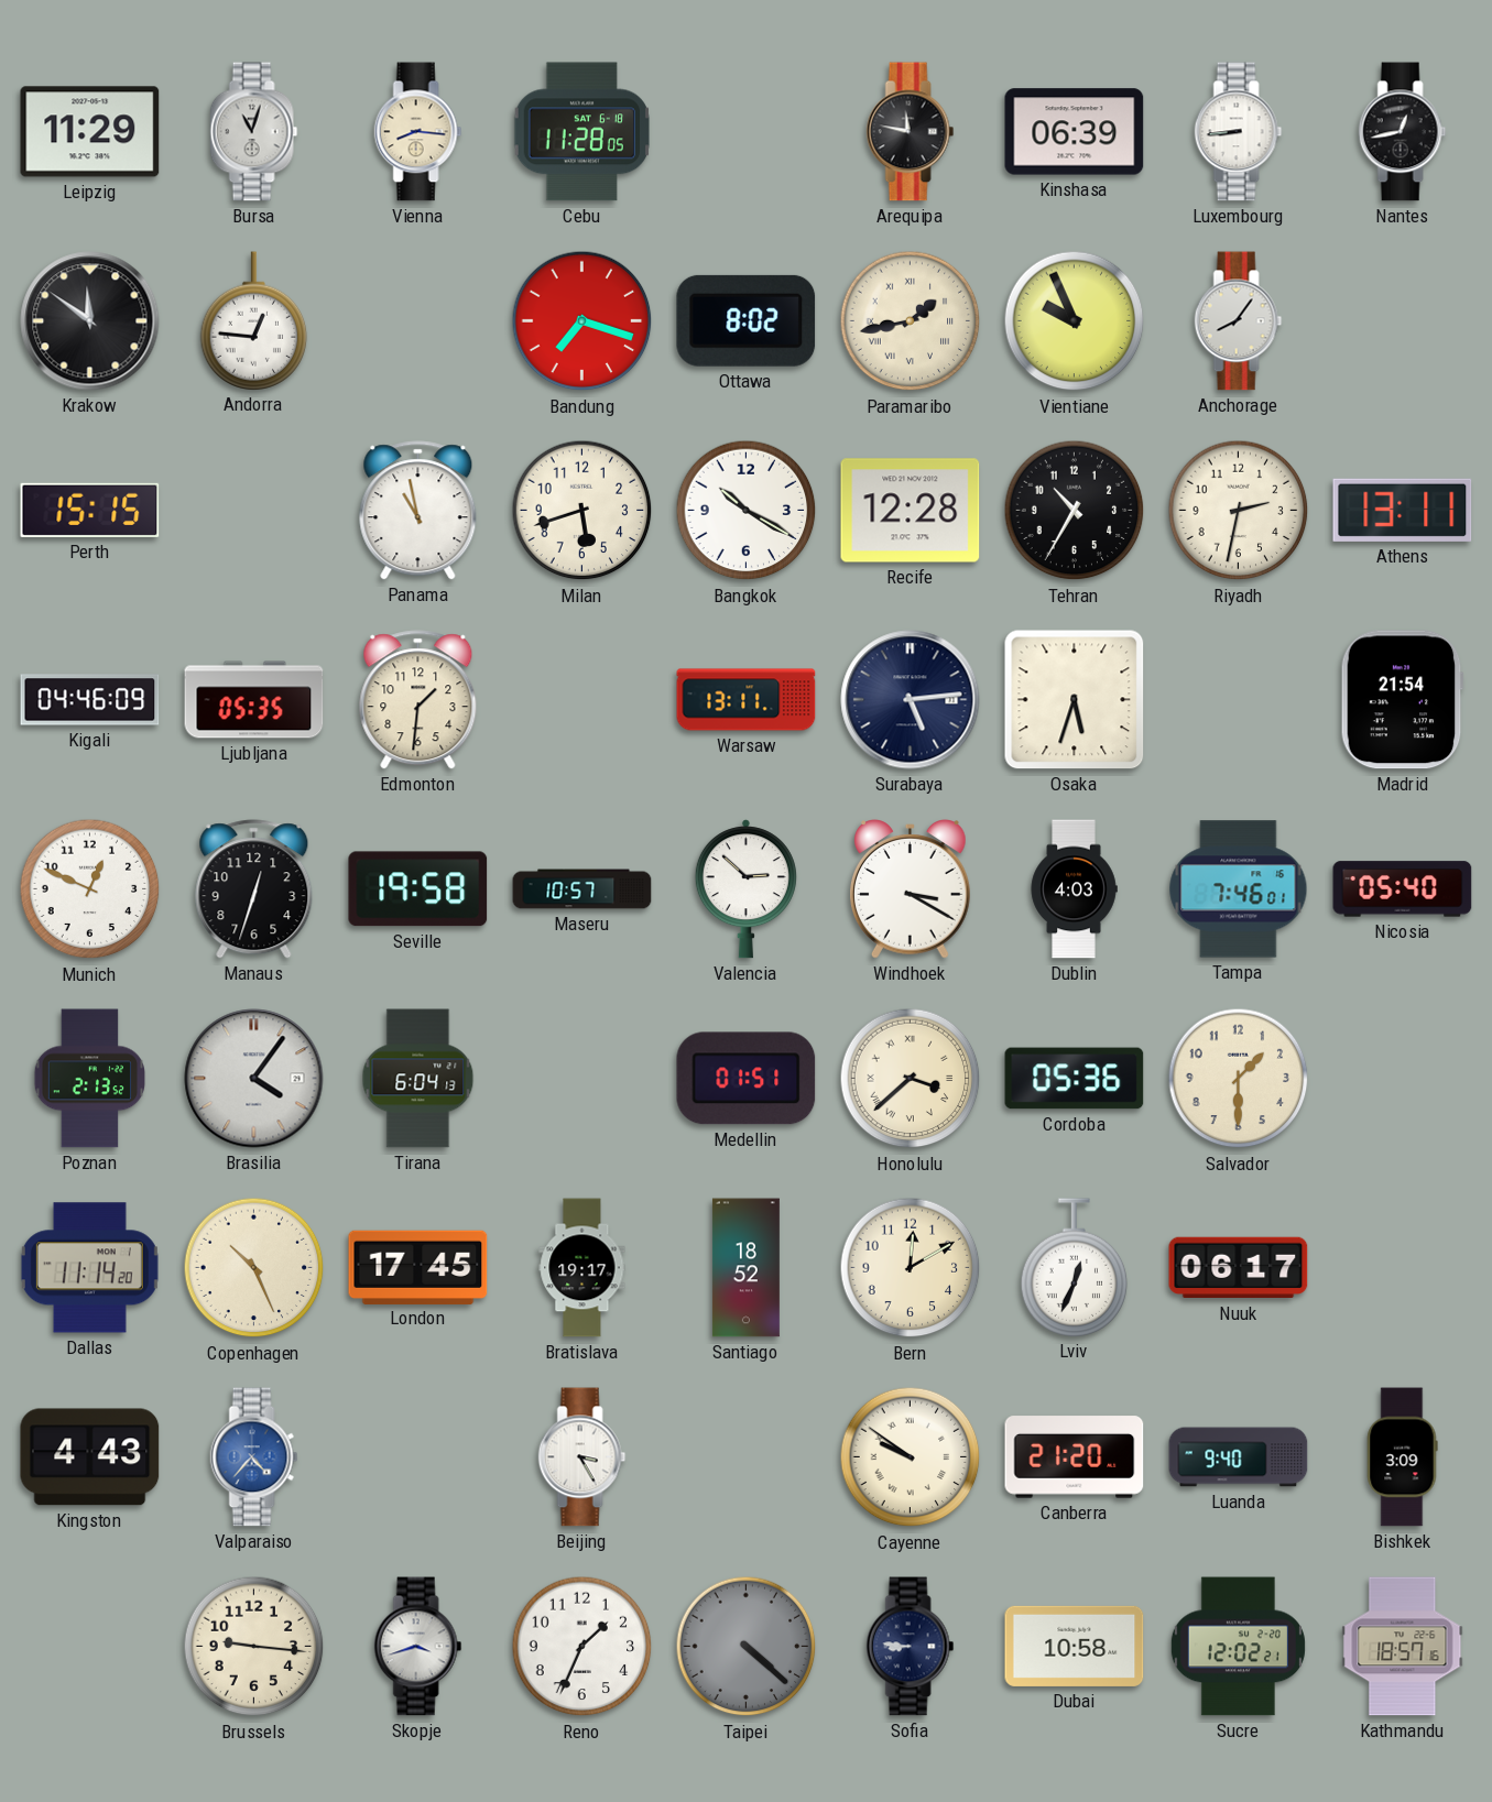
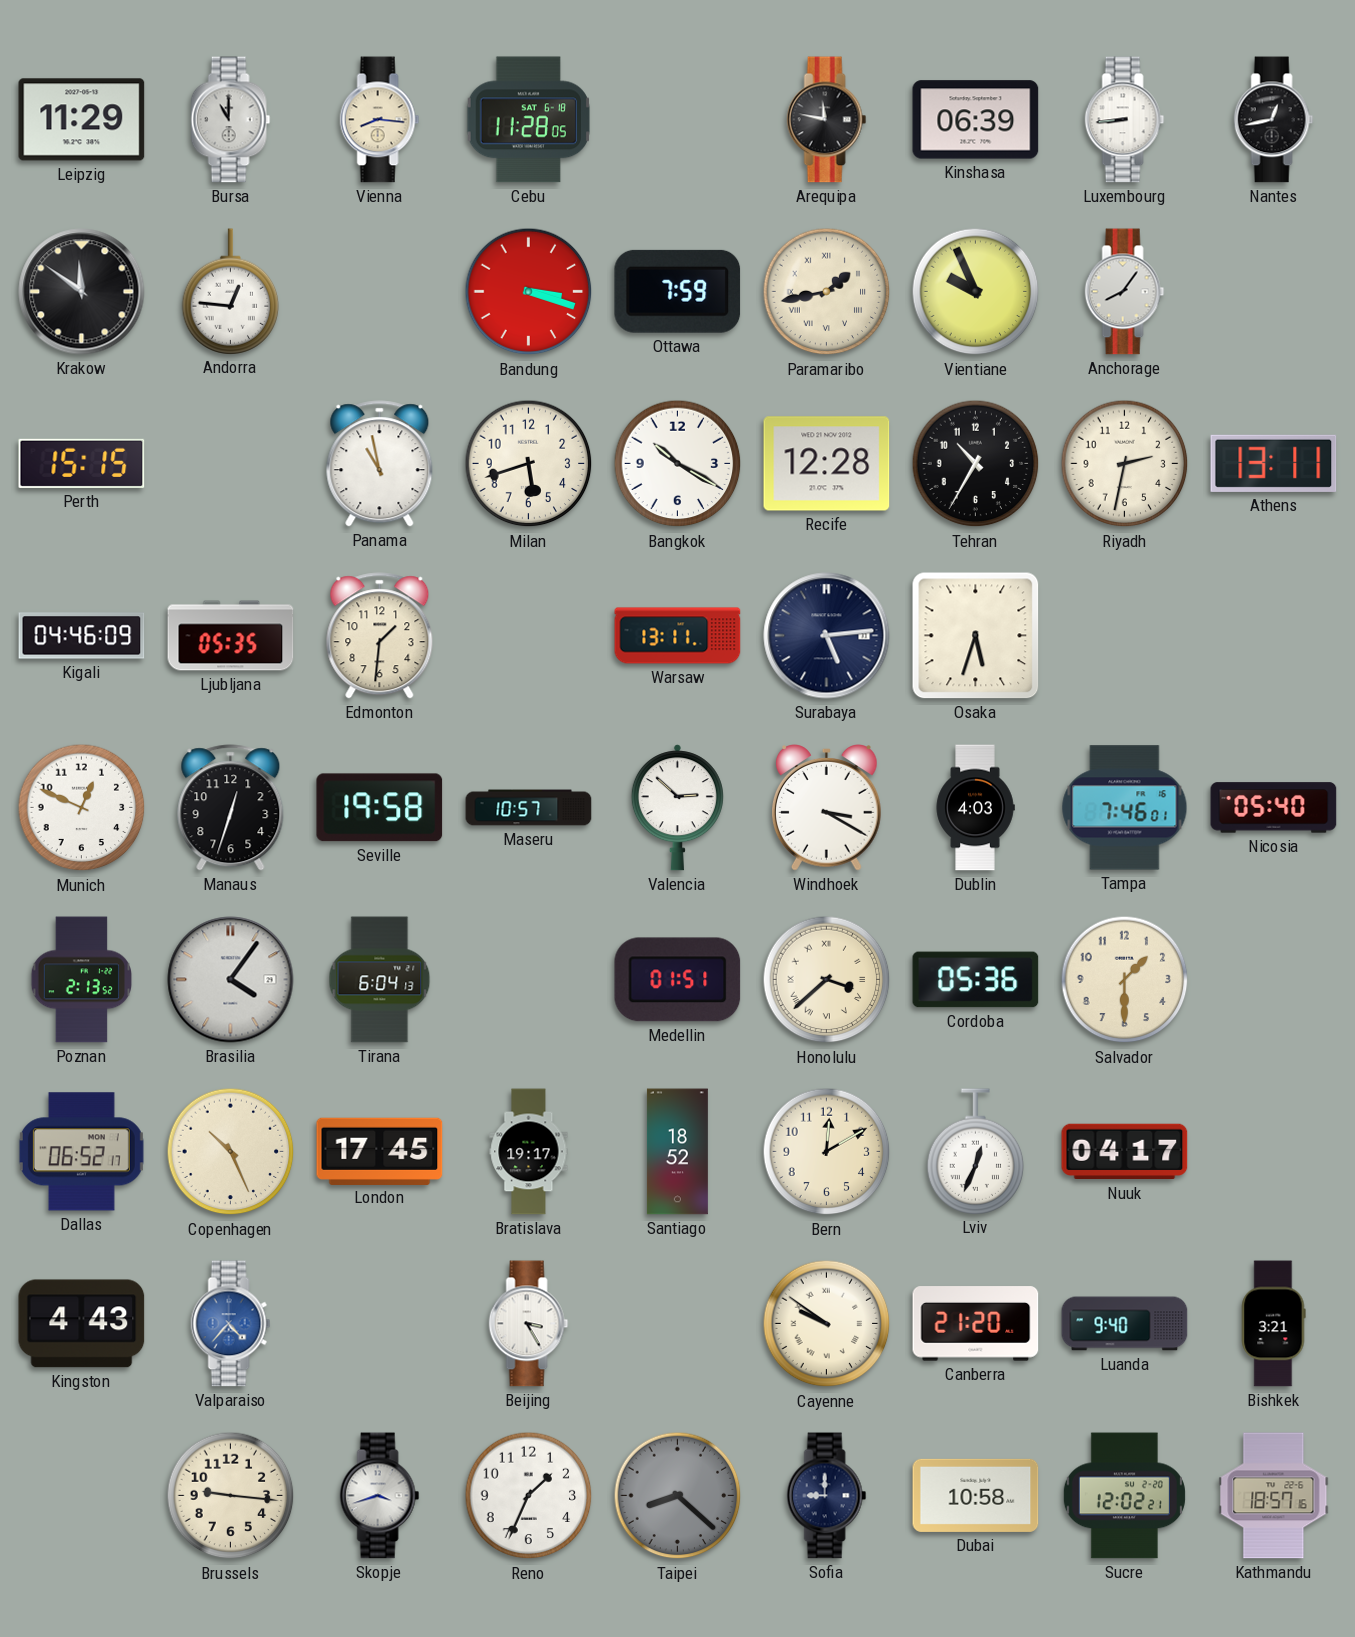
Bursa: 11:03 -> 11:00
Bandung: 7:18 -> 3:18
Ottawa: 8:02 -> 7:59
Madrid: 21:54 -> none
Dallas: 11:14 -> 06:52
Nuuk: 06:17 -> 04:17
Bishkek: 3:09 -> 3:21
Taipei: 4:22 -> 8:22
Sofia: 8:46 -> 9:00
